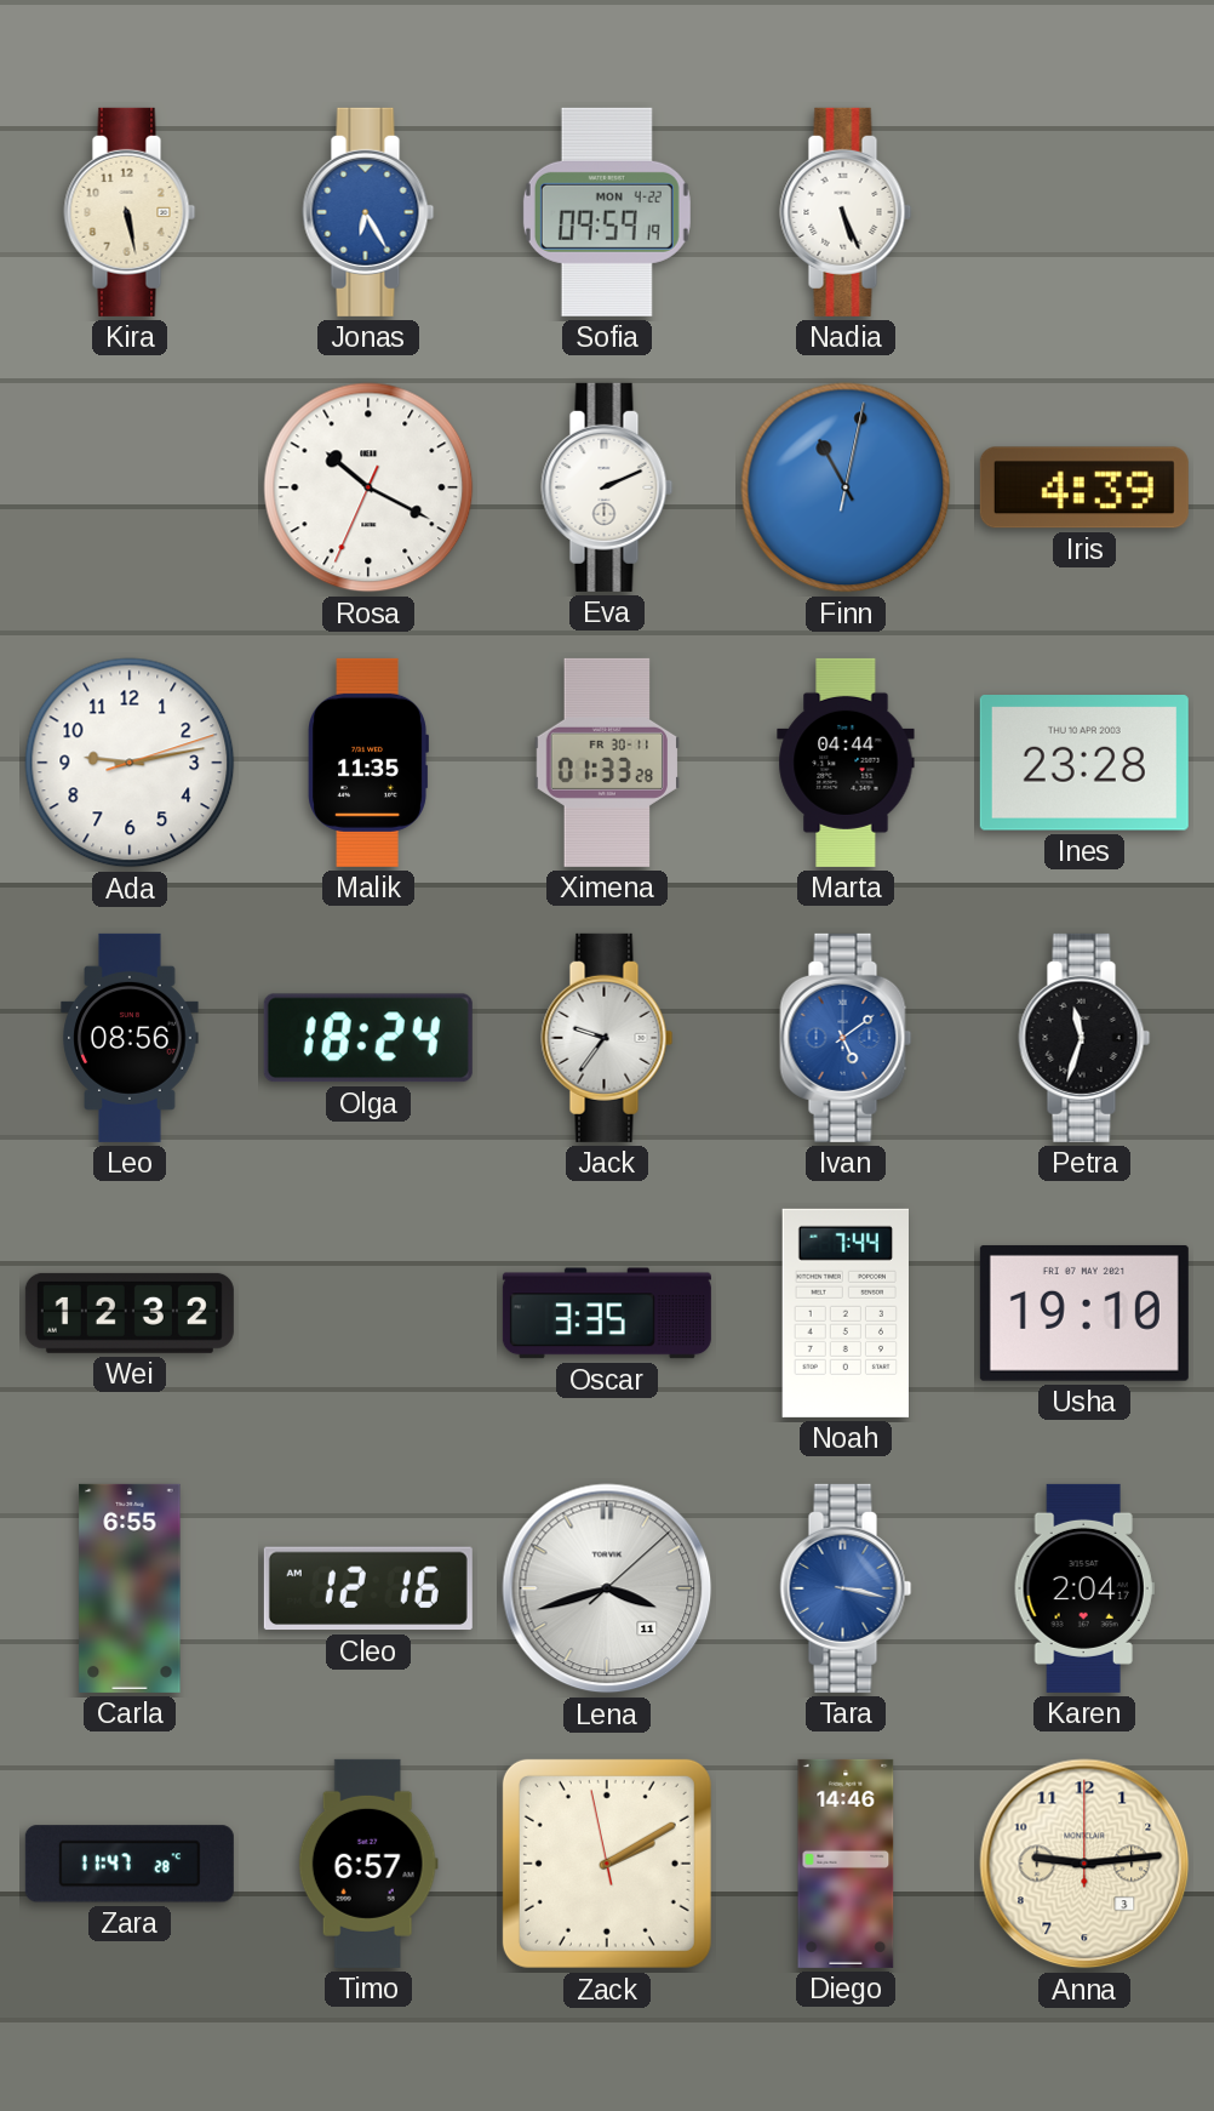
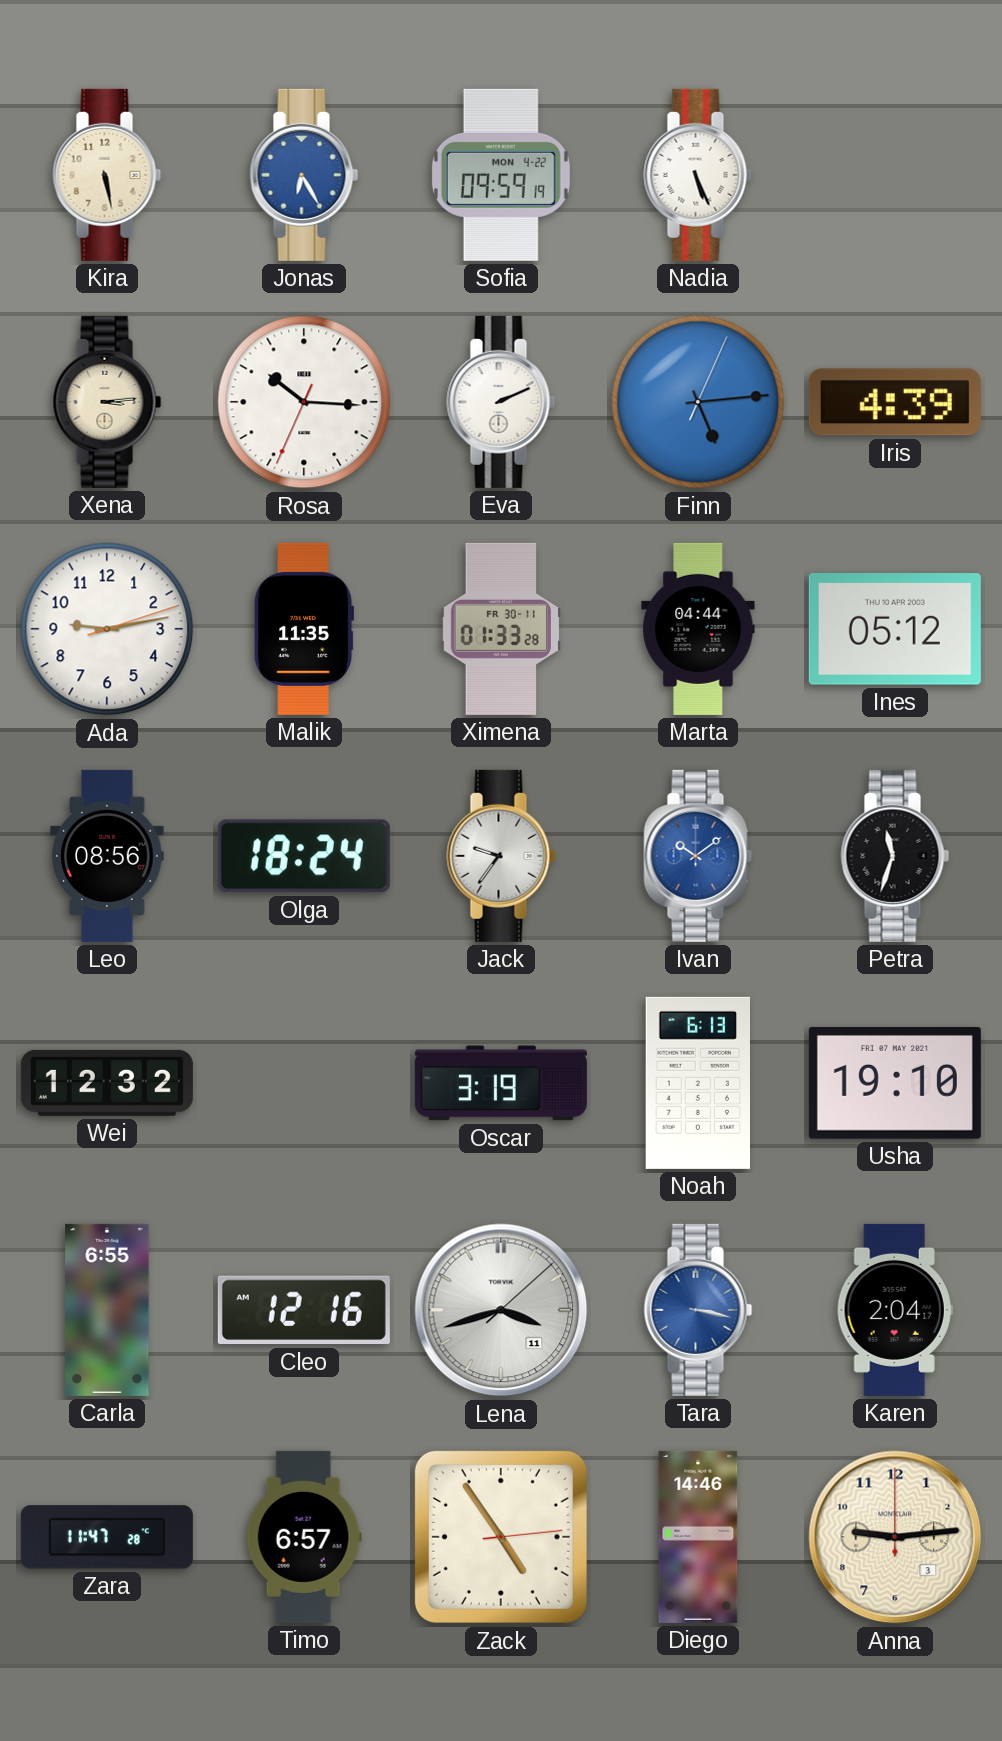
Xena: none -> 3:14
Rosa: 10:19 -> 10:15
Finn: 11:02 -> 5:14
Ines: 23:28 -> 05:12
Ivan: 5:09 -> 10:09
Oscar: 3:35 -> 3:19
Noah: 7:44 -> 6:13
Zack: 2:09 -> 4:54
